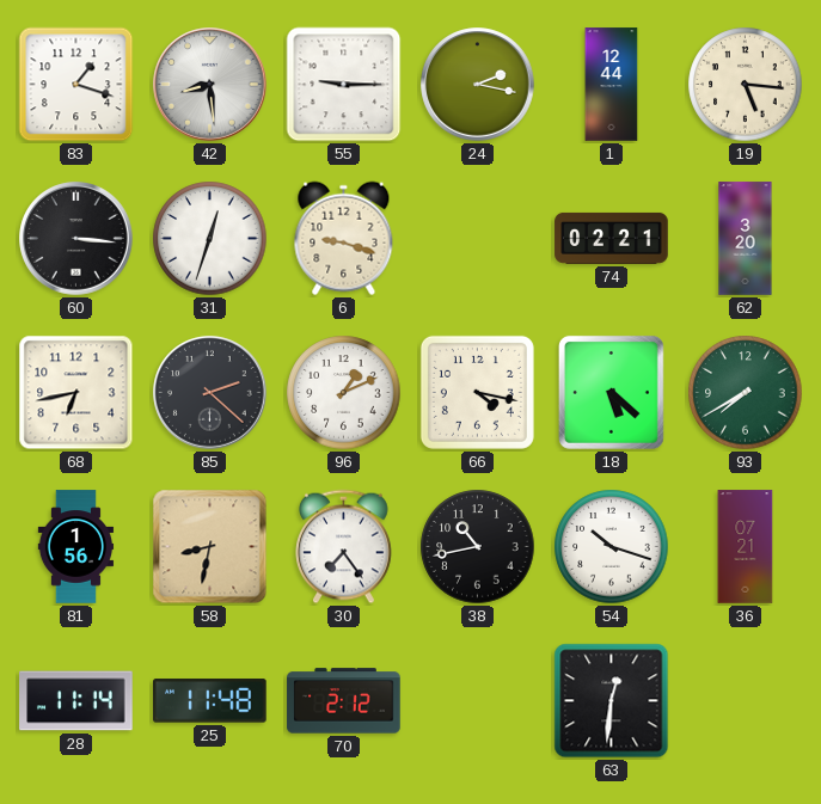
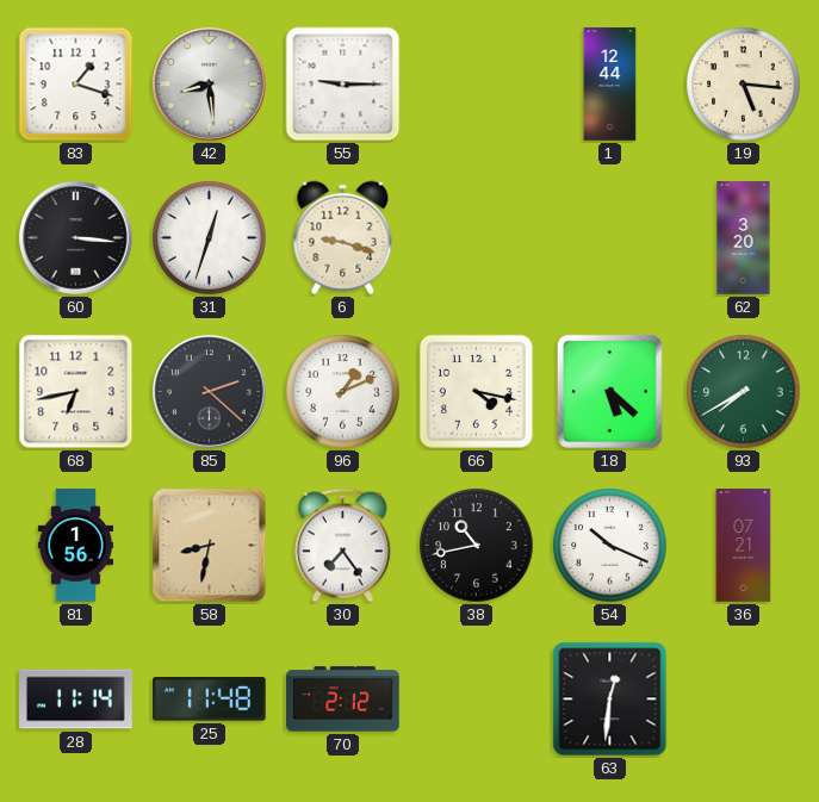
24: 2:17 -> none
74: 02:21 -> none
54: 10:18 -> 10:19
